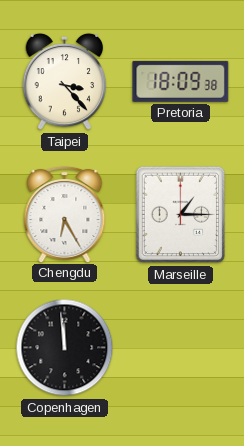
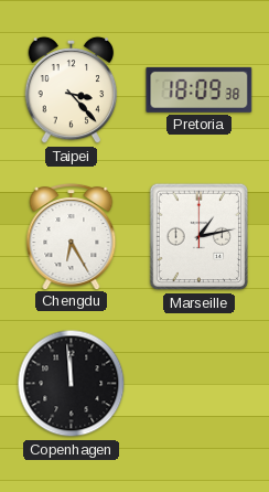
Marseille: 1:15 -> 1:13
